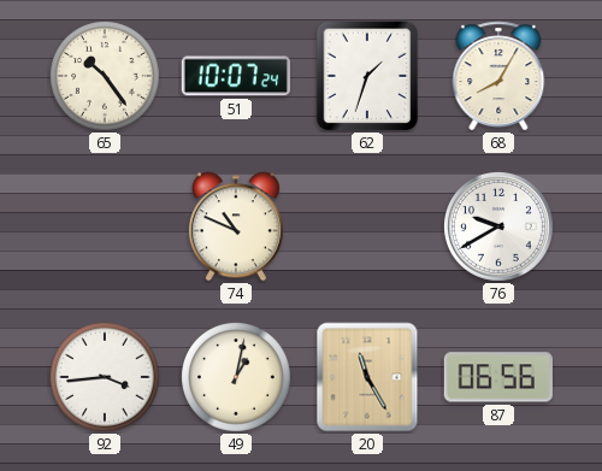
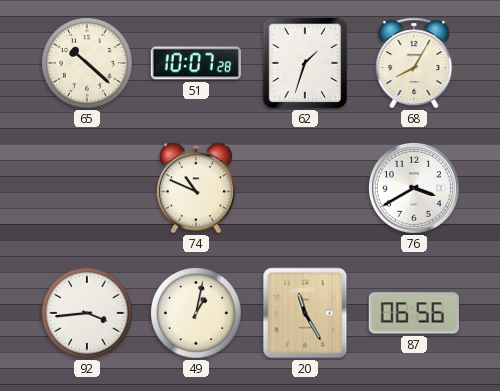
65: 10:24 -> 10:22
51: 10:07:24 -> 10:07:28
76: 9:40 -> 3:40
